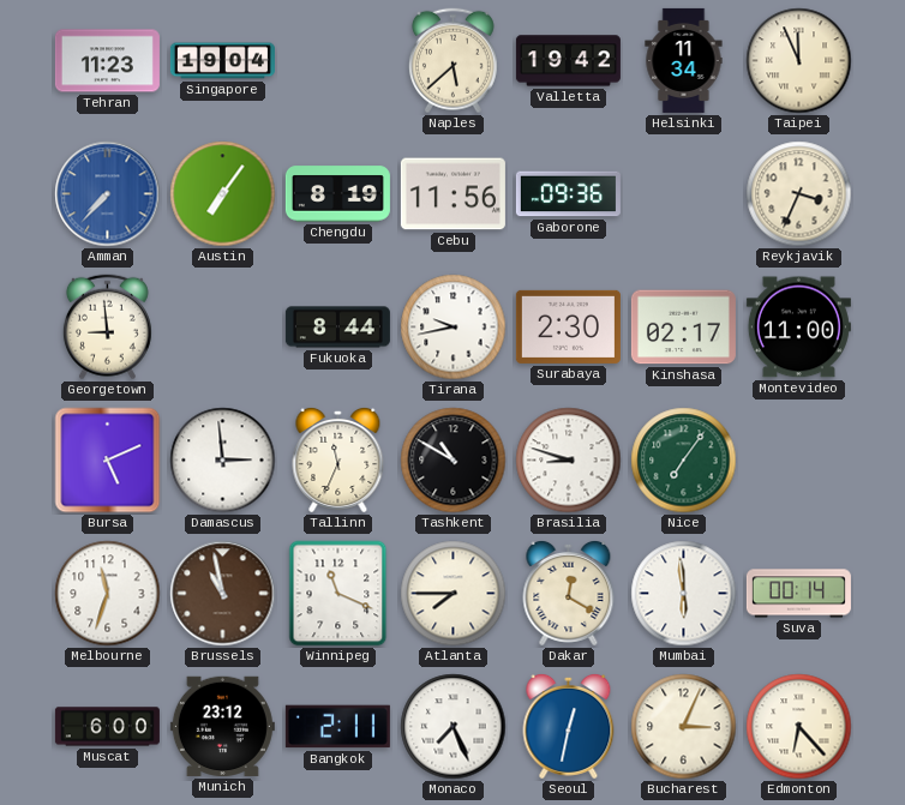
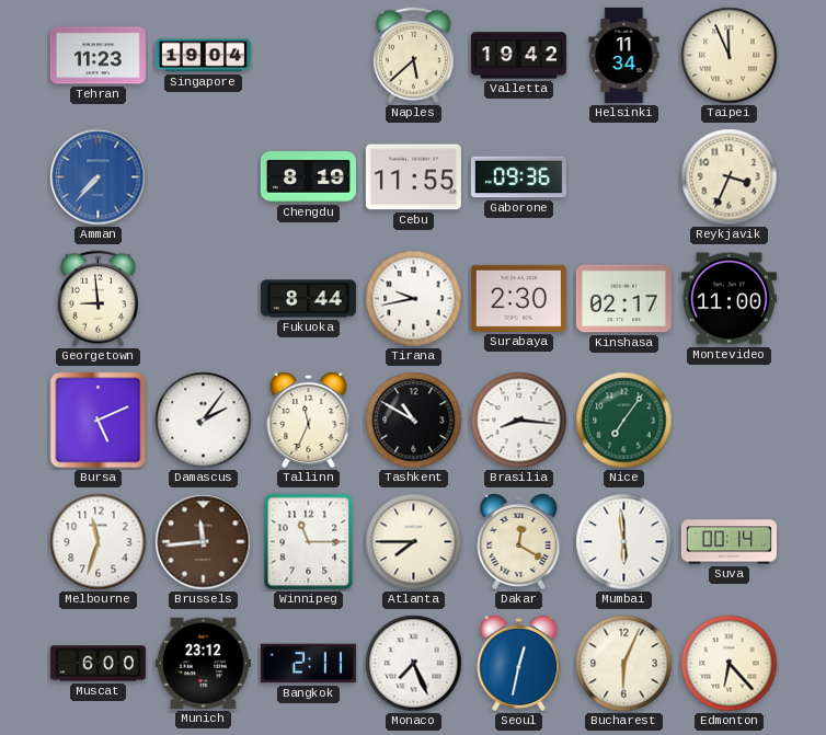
Austin: 7:06 -> none
Cebu: 11:56 -> 11:55
Damascus: 2:59 -> 2:06
Brasilia: 8:48 -> 8:16
Brussels: 10:58 -> 11:44
Winnipeg: 11:19 -> 11:15
Bucharest: 3:04 -> 6:04
